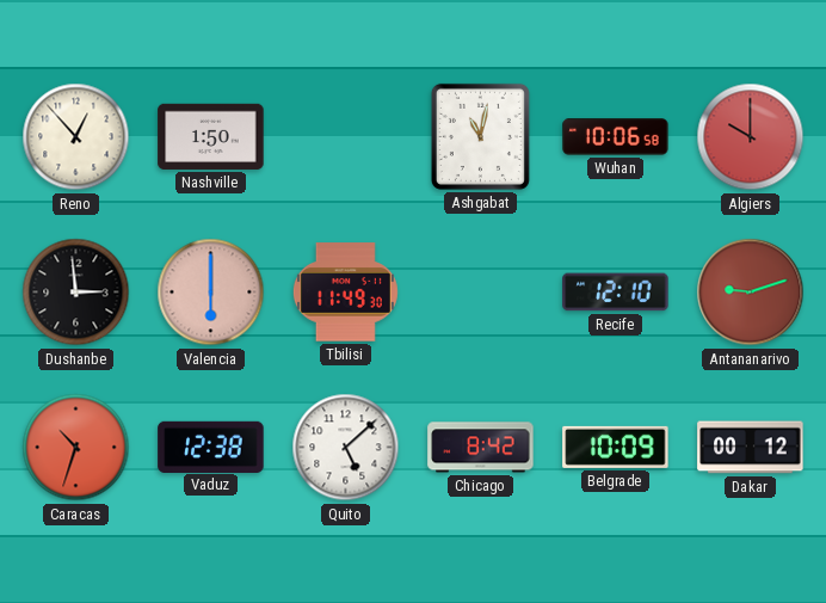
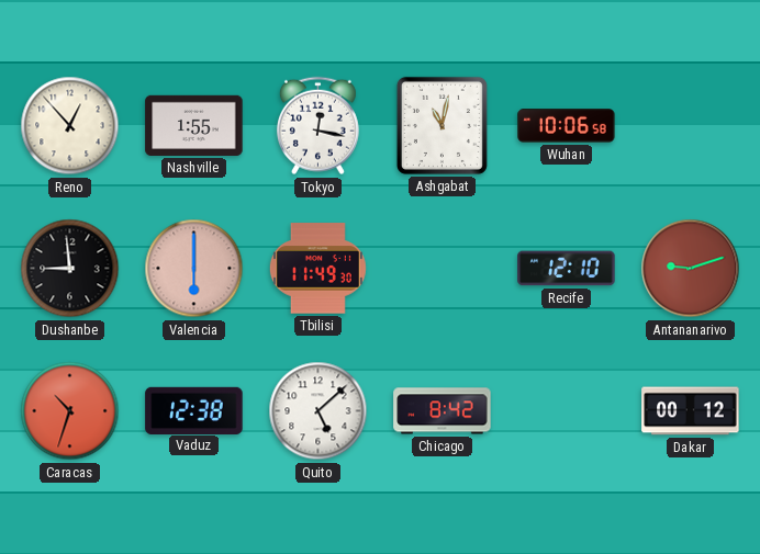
Nashville: 1:50 -> 1:55
Tokyo: none -> 12:17
Algiers: 10:00 -> none
Dushanbe: 2:59 -> 8:59
Belgrade: 10:09 -> none
